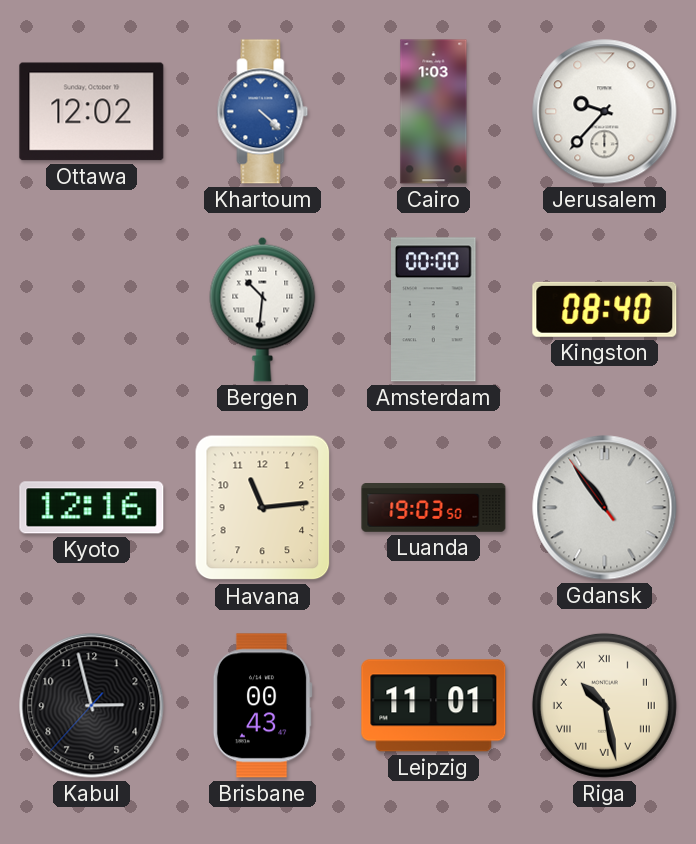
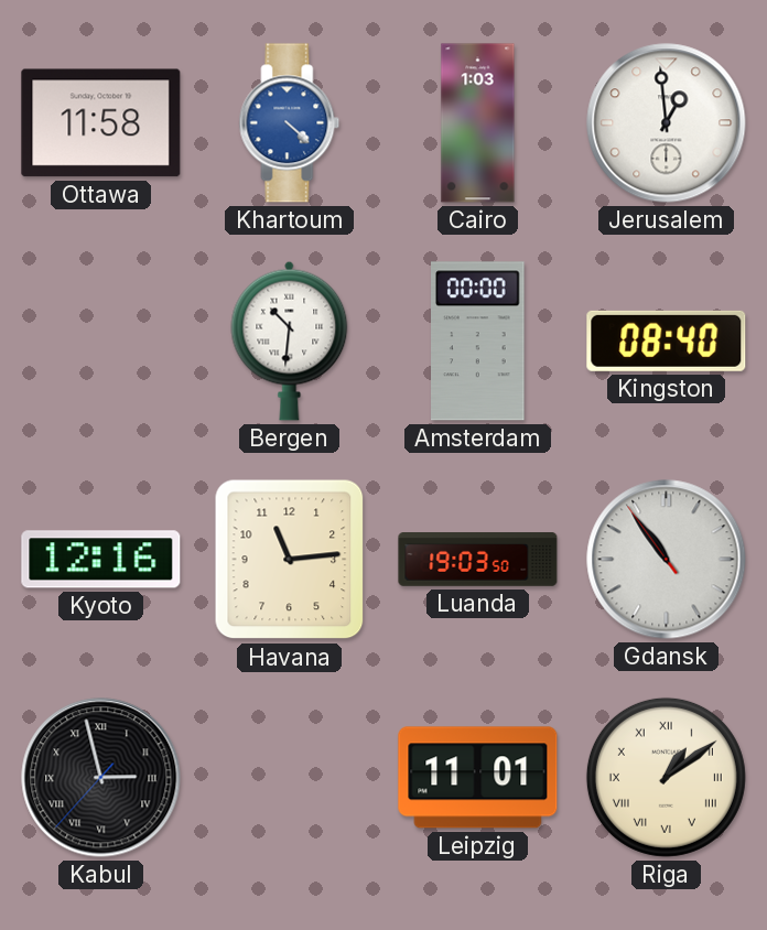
Ottawa: 12:02 -> 11:58
Jerusalem: 9:37 -> 12:59
Kabul numerals: Arabic -> Roman
Brisbane: 00:43 -> none
Riga: 10:28 -> 1:09
